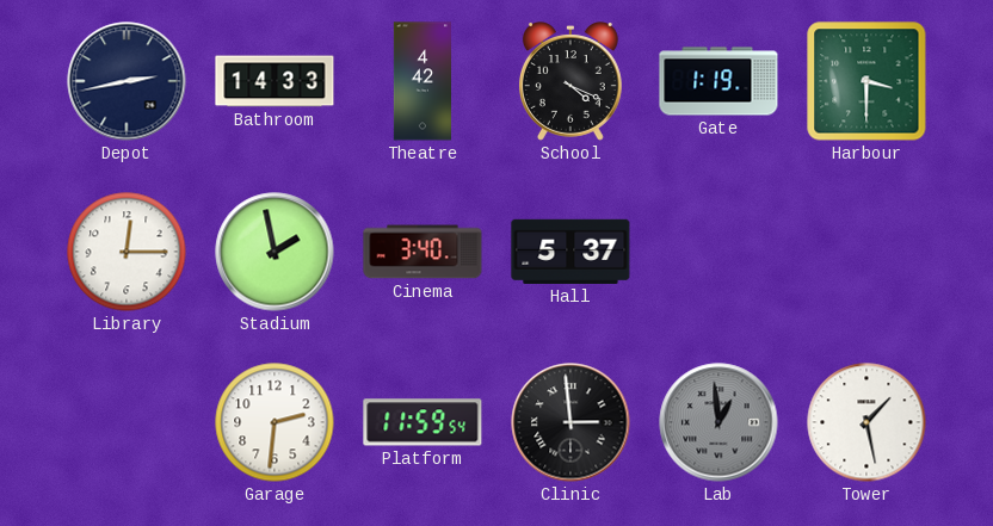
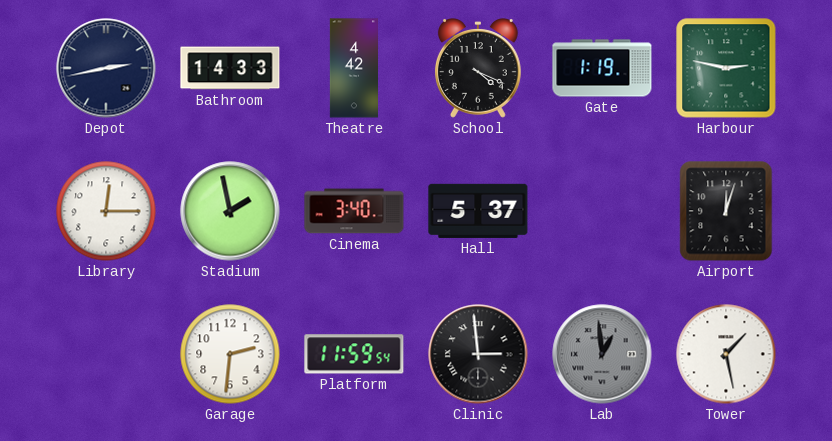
Harbour: 3:30 -> 2:47
Airport: none -> 12:03
